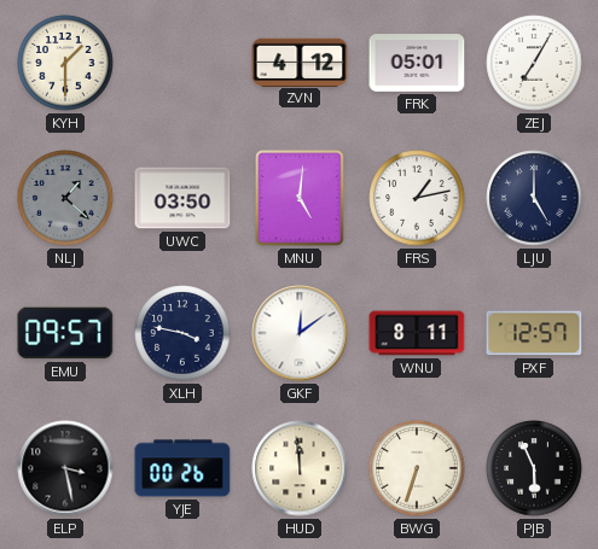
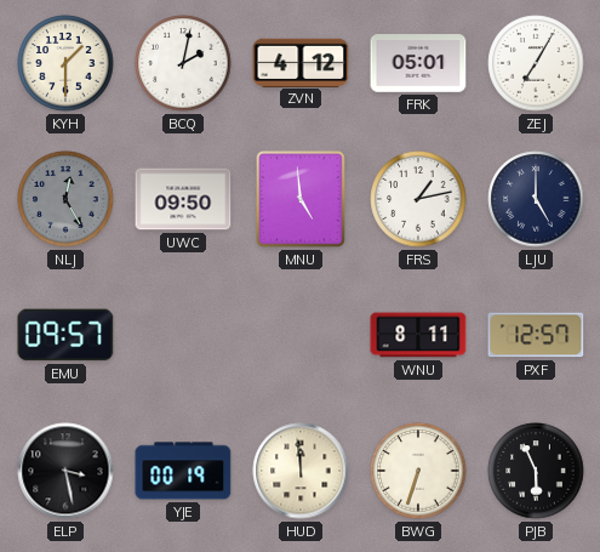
BCQ: none -> 2:02
NLJ: 1:22 -> 12:25
UWC: 03:50 -> 09:50
MNU: 5:01 -> 4:59
XLH: 3:47 -> none
GKF: 12:09 -> none
YJE: 00:26 -> 00:19
